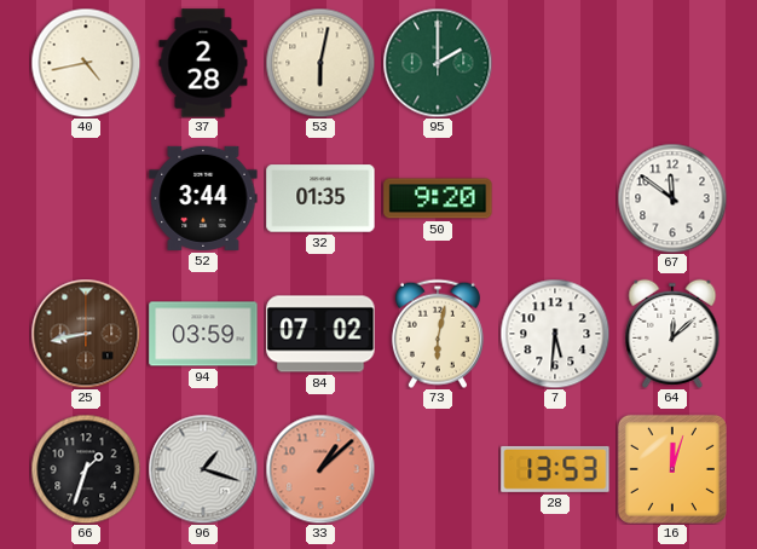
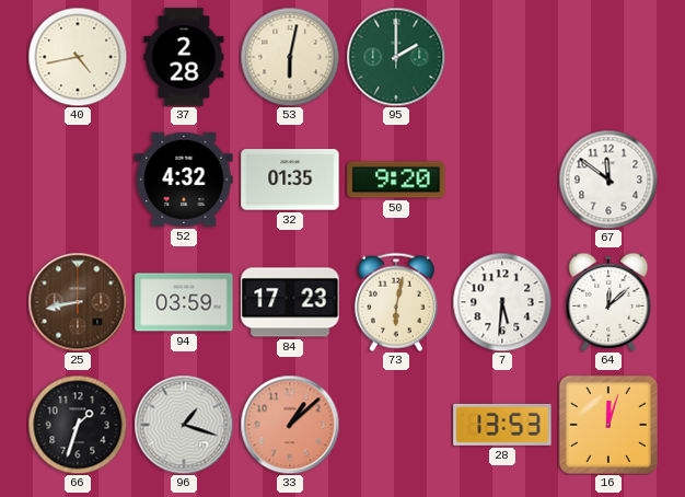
52: 3:44 -> 4:32
84: 07:02 -> 17:23
